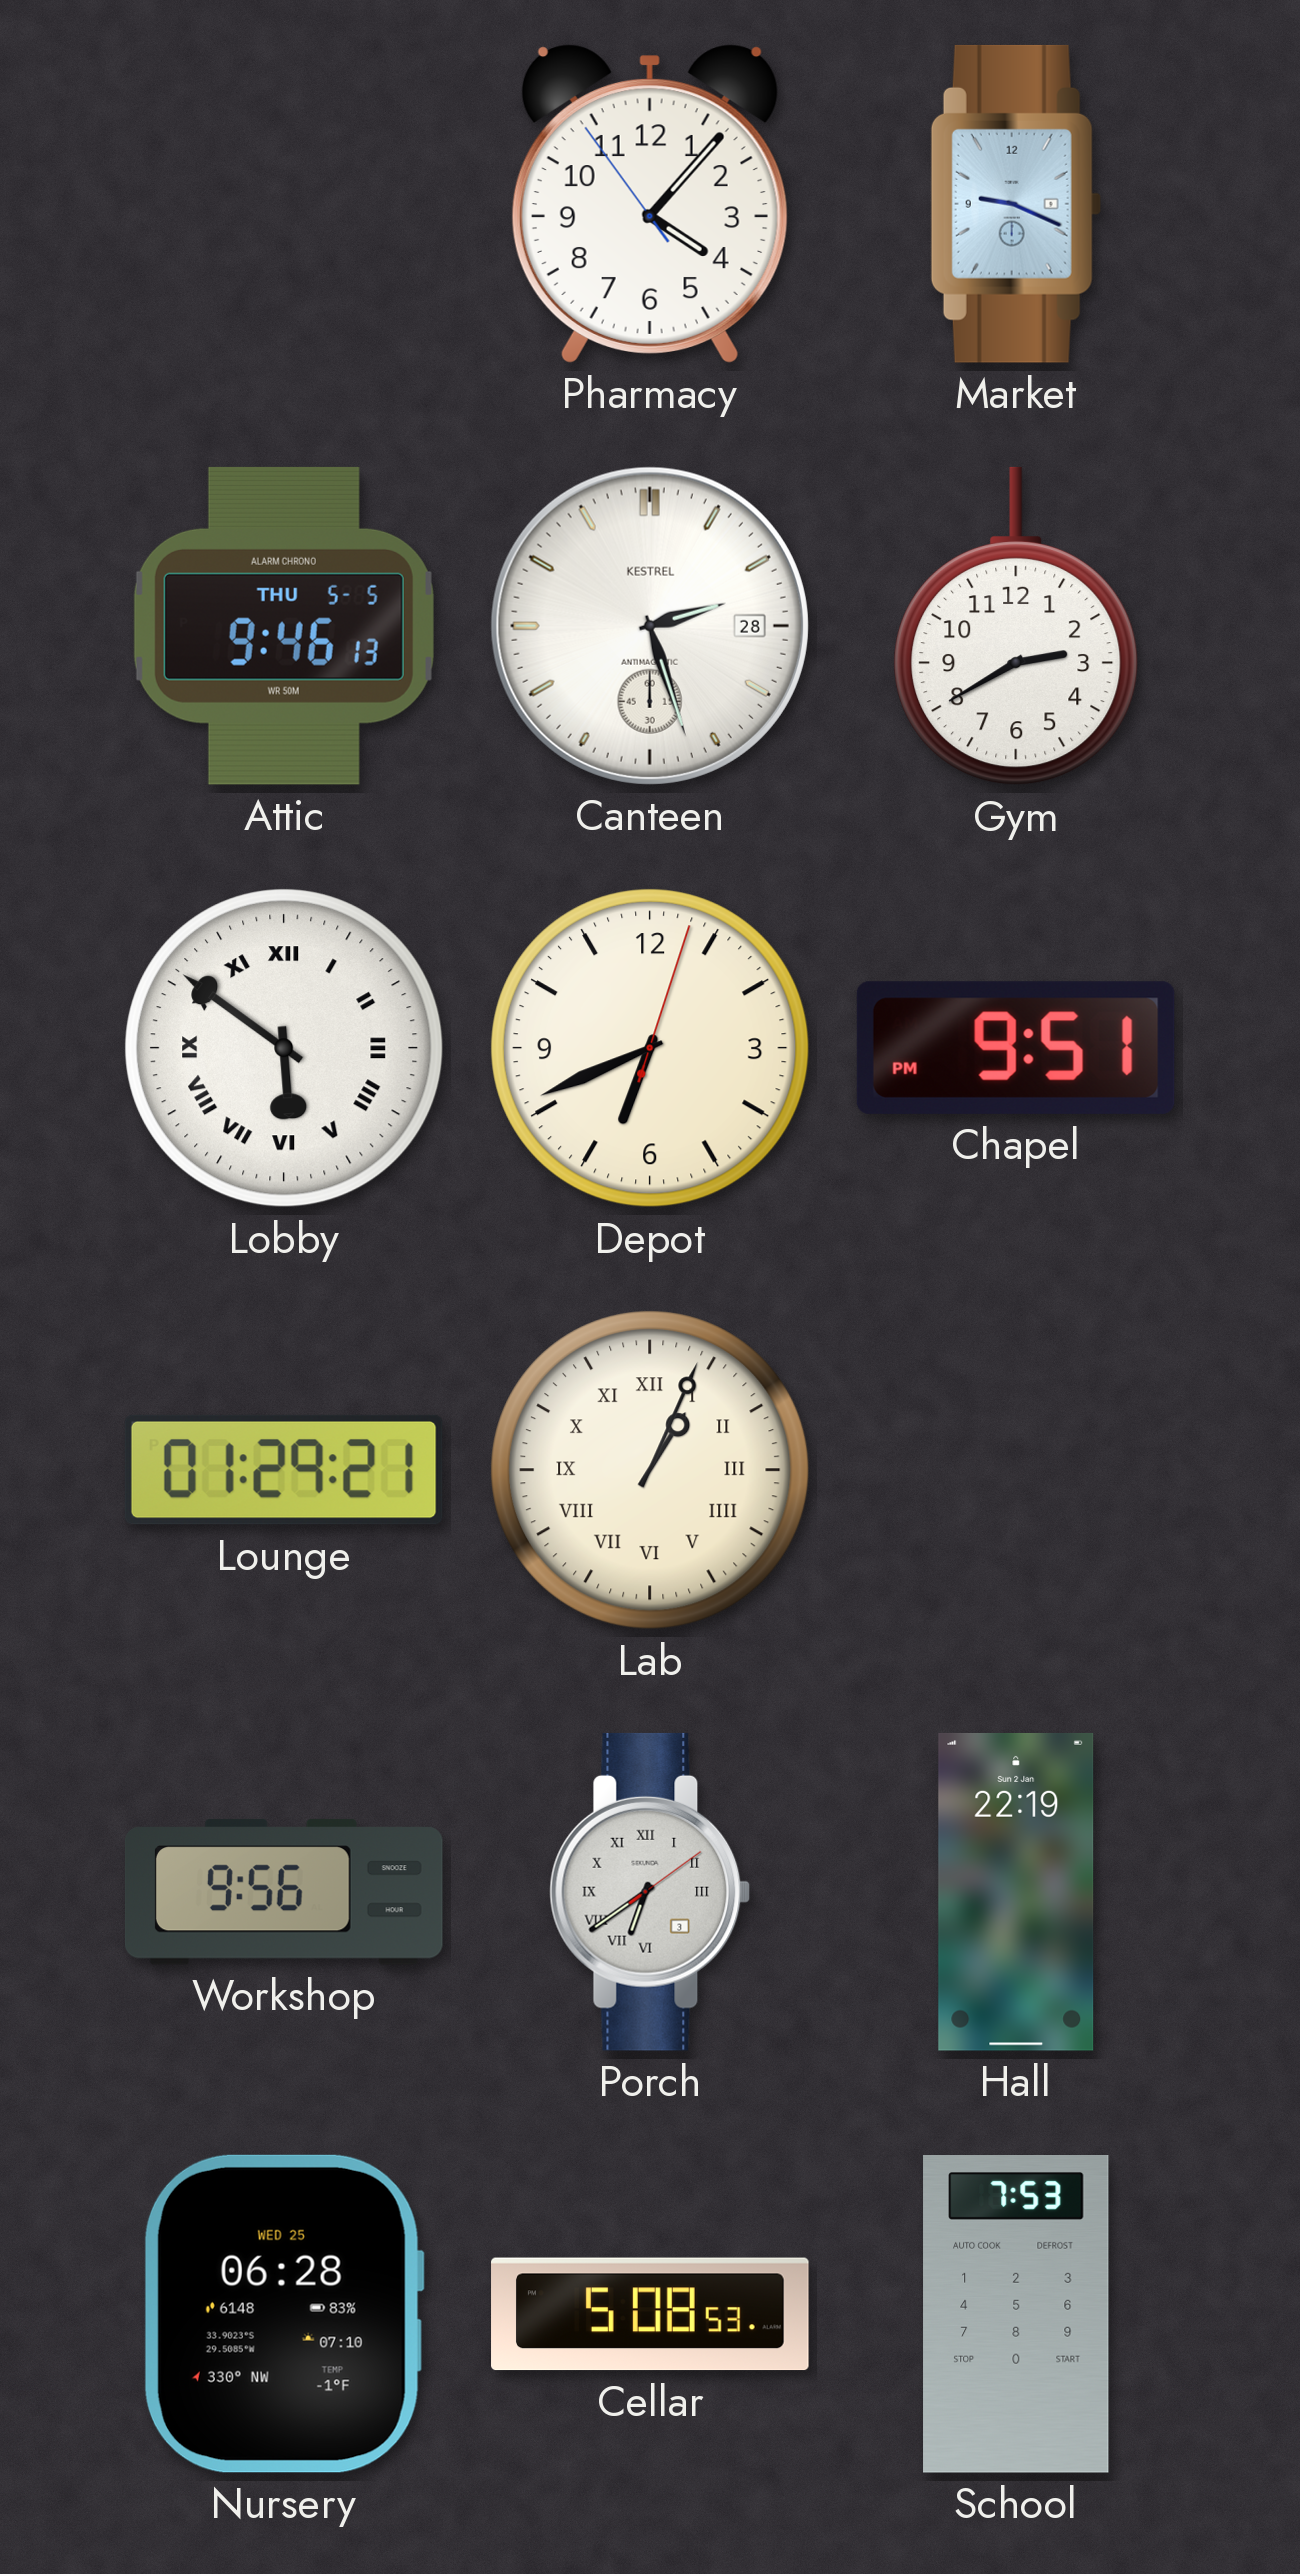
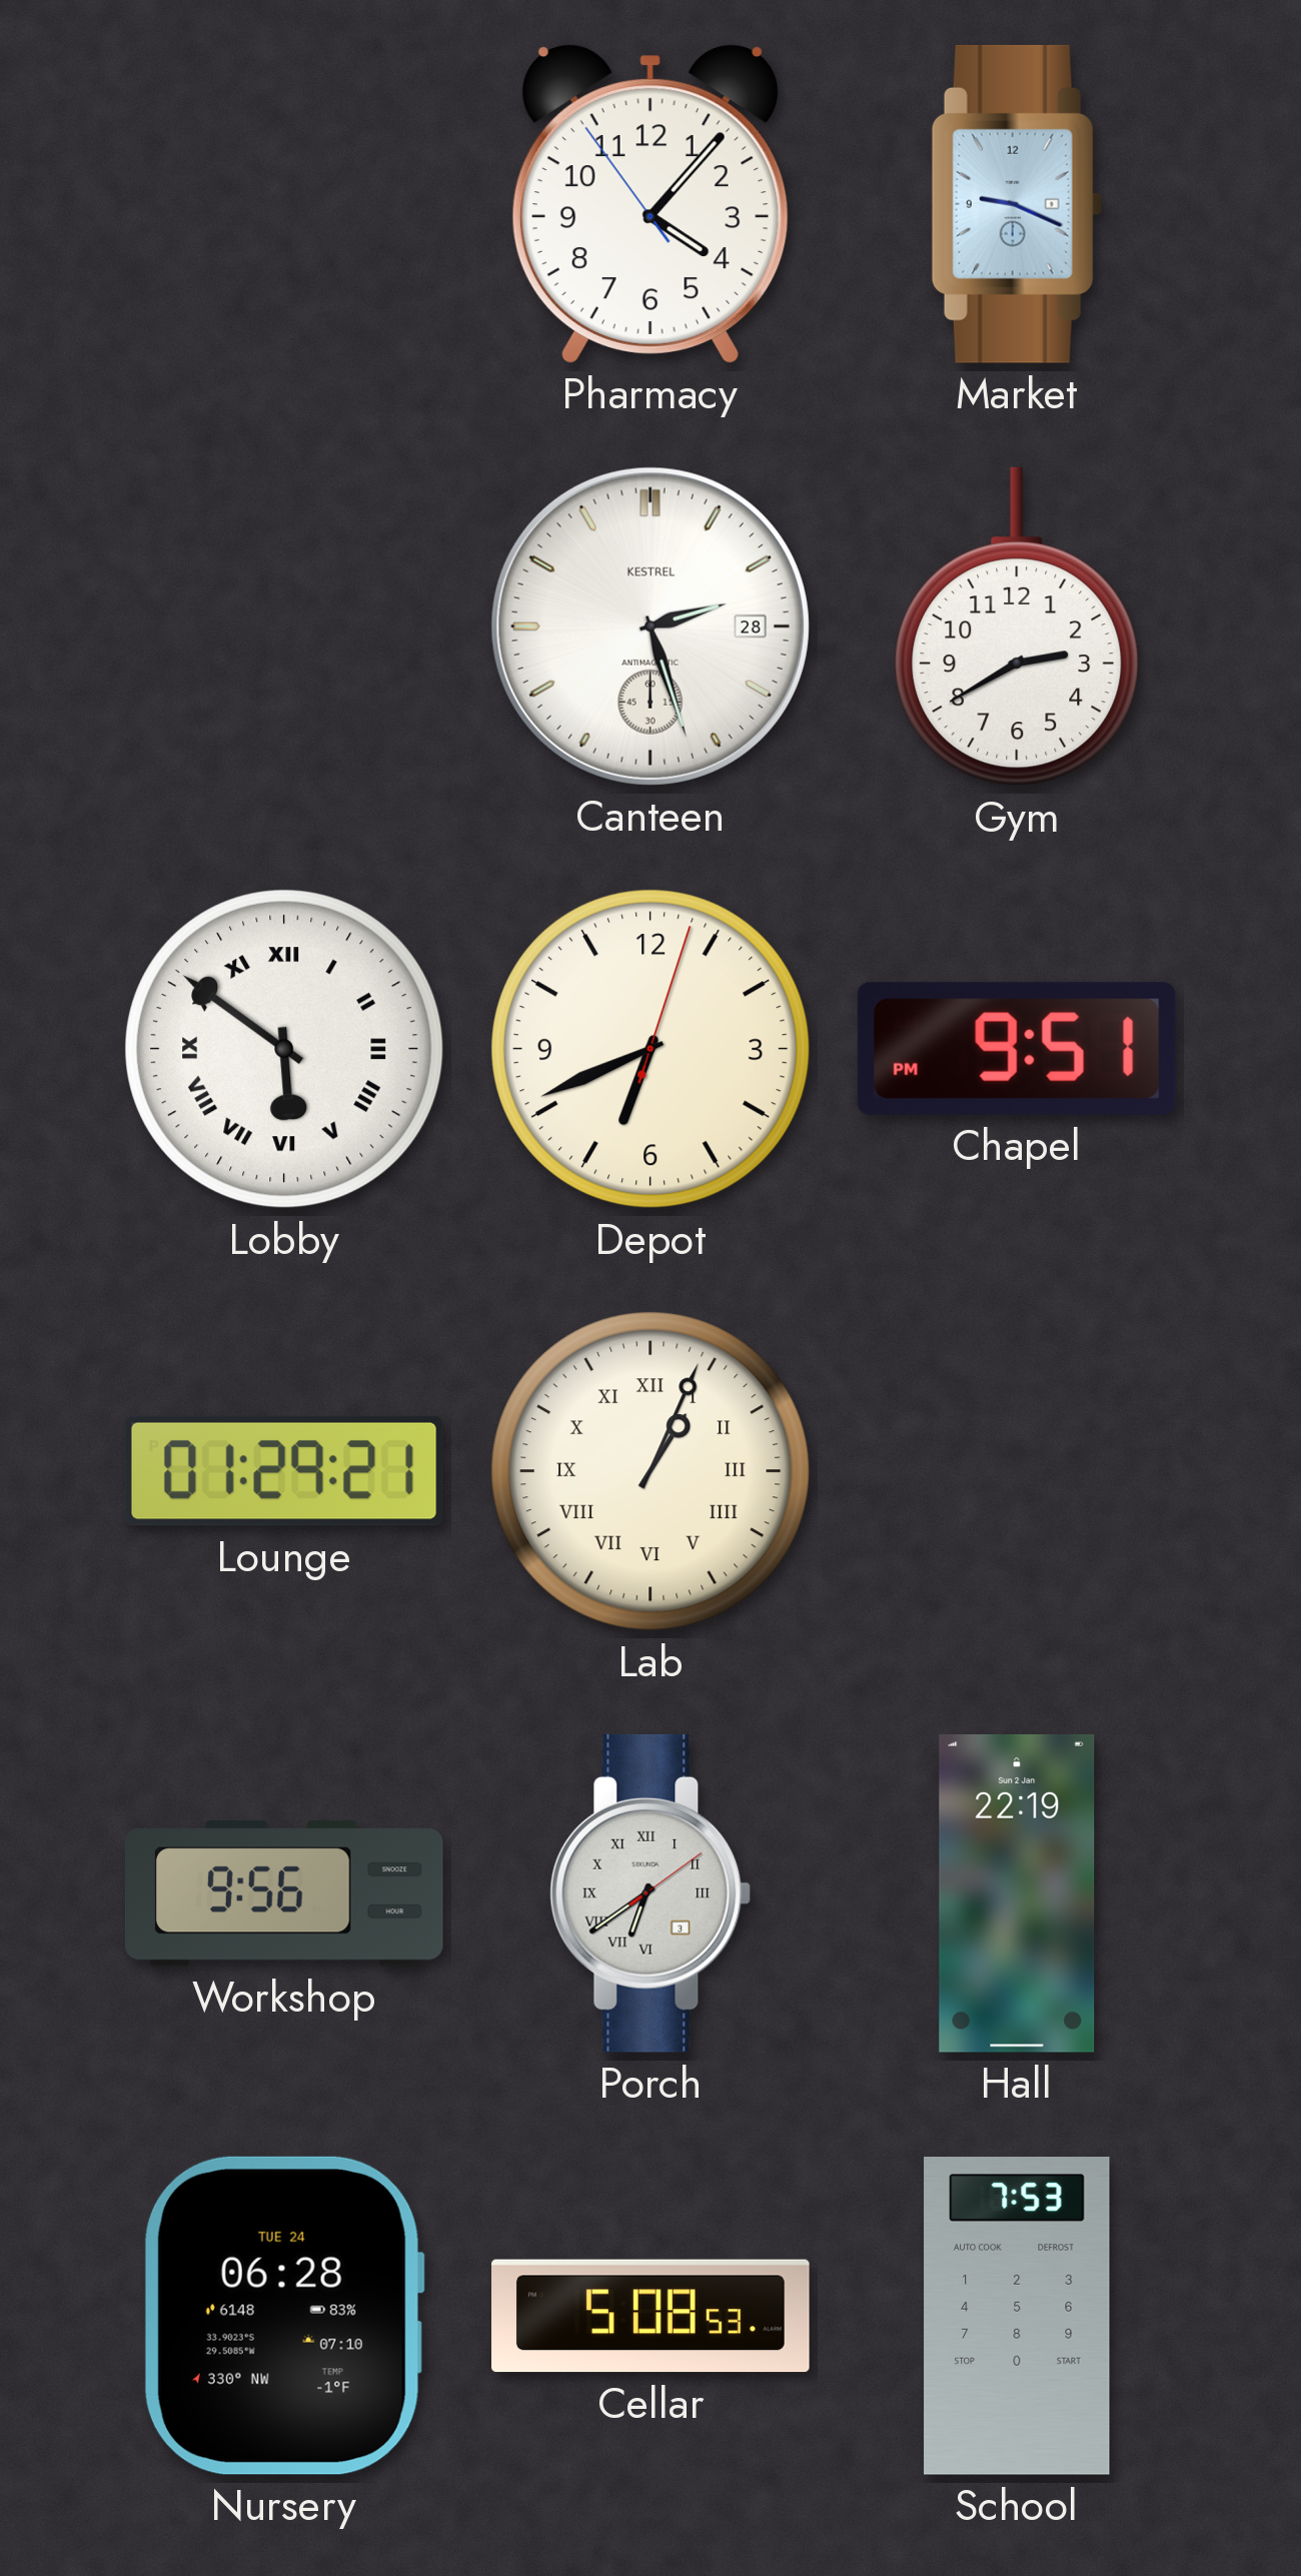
Attic: 9:46 -> none
Nursery date: WED 25 -> TUE 24
